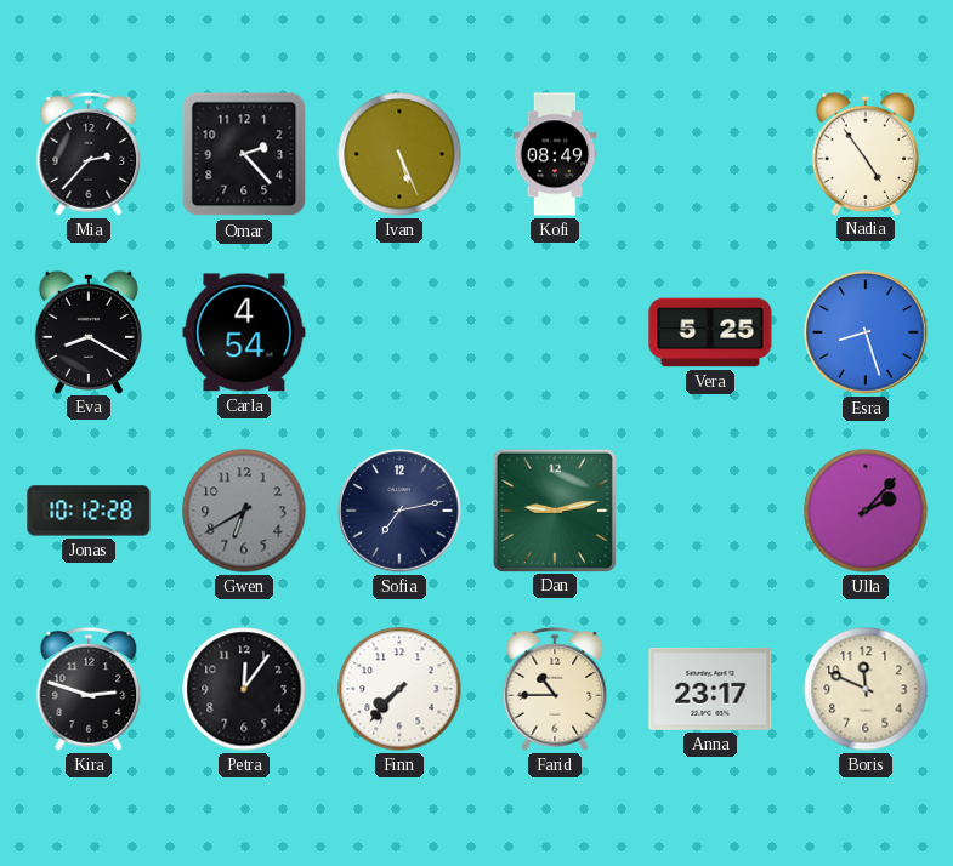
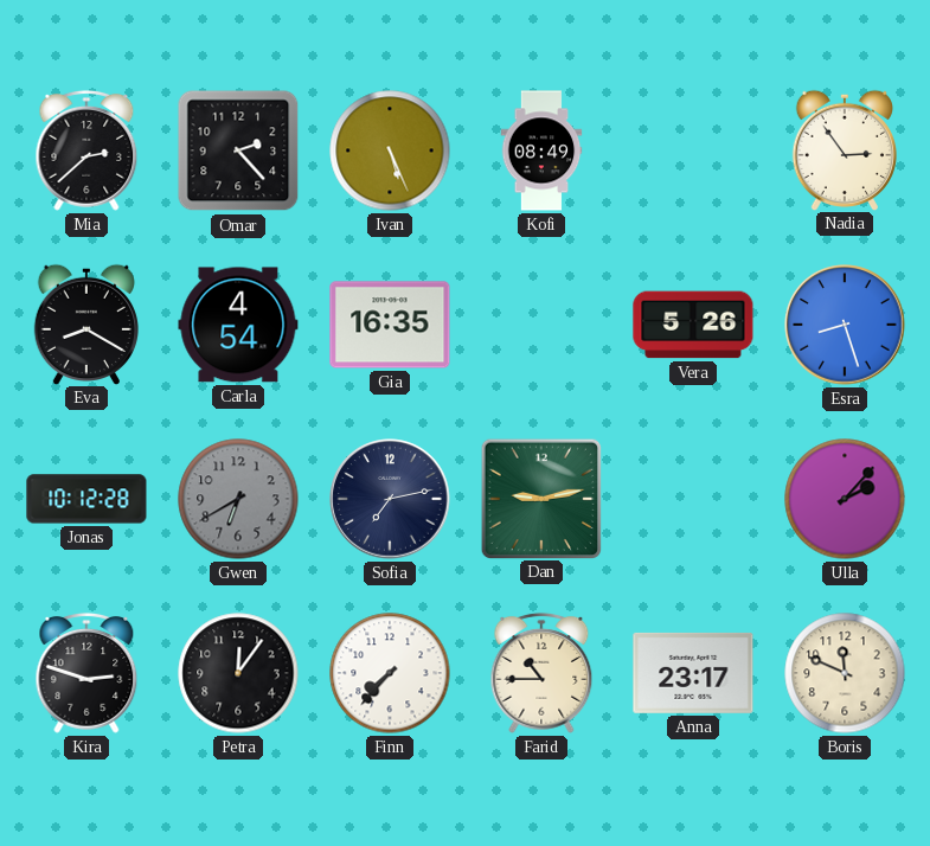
Mia: 2:37 -> 2:38
Nadia: 4:54 -> 2:54
Gia: none -> 16:35
Vera: 5:25 -> 5:26
